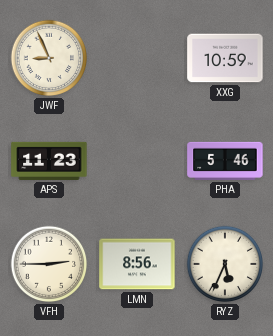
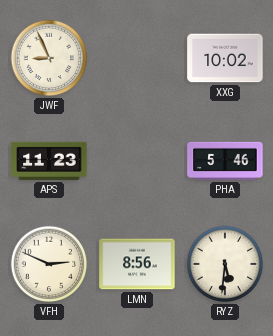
XXG: 10:59 -> 10:02
VFH: 2:45 -> 2:49
RYZ: 5:34 -> 5:31
